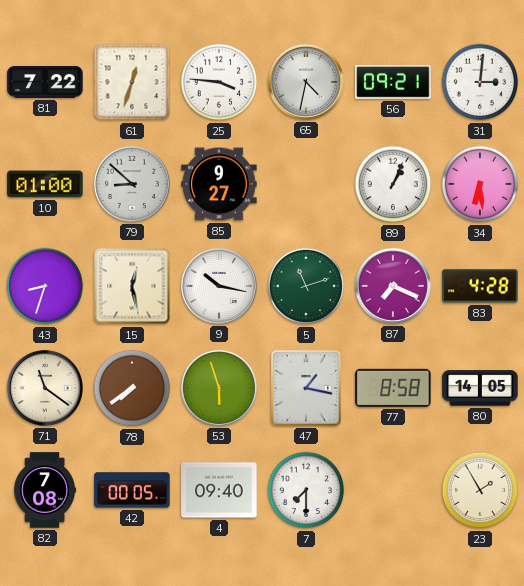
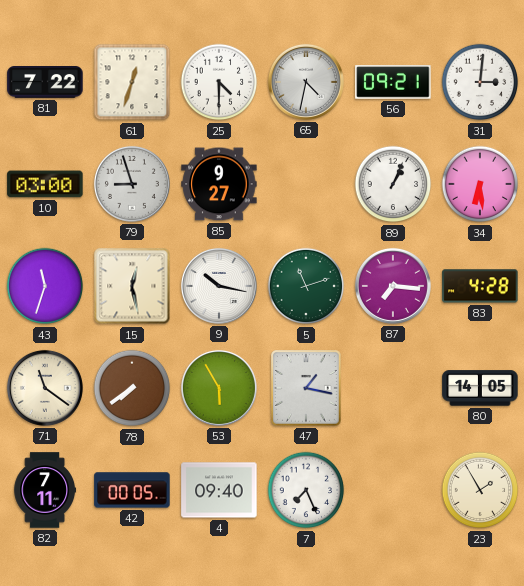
25: 3:46 -> 4:30
10: 01:00 -> 03:00
79: 8:52 -> 8:57
43: 8:33 -> 11:33
87: 7:19 -> 7:16
53: 5:57 -> 5:55
77: 8:58 -> none
82: 7:08 -> 7:11
7: 7:30 -> 7:26
